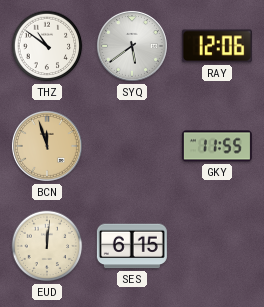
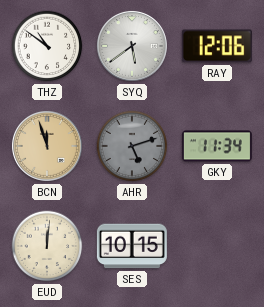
AHR: none -> 5:12
GKY: 11:55 -> 11:34
SES: 6:15 -> 10:15
